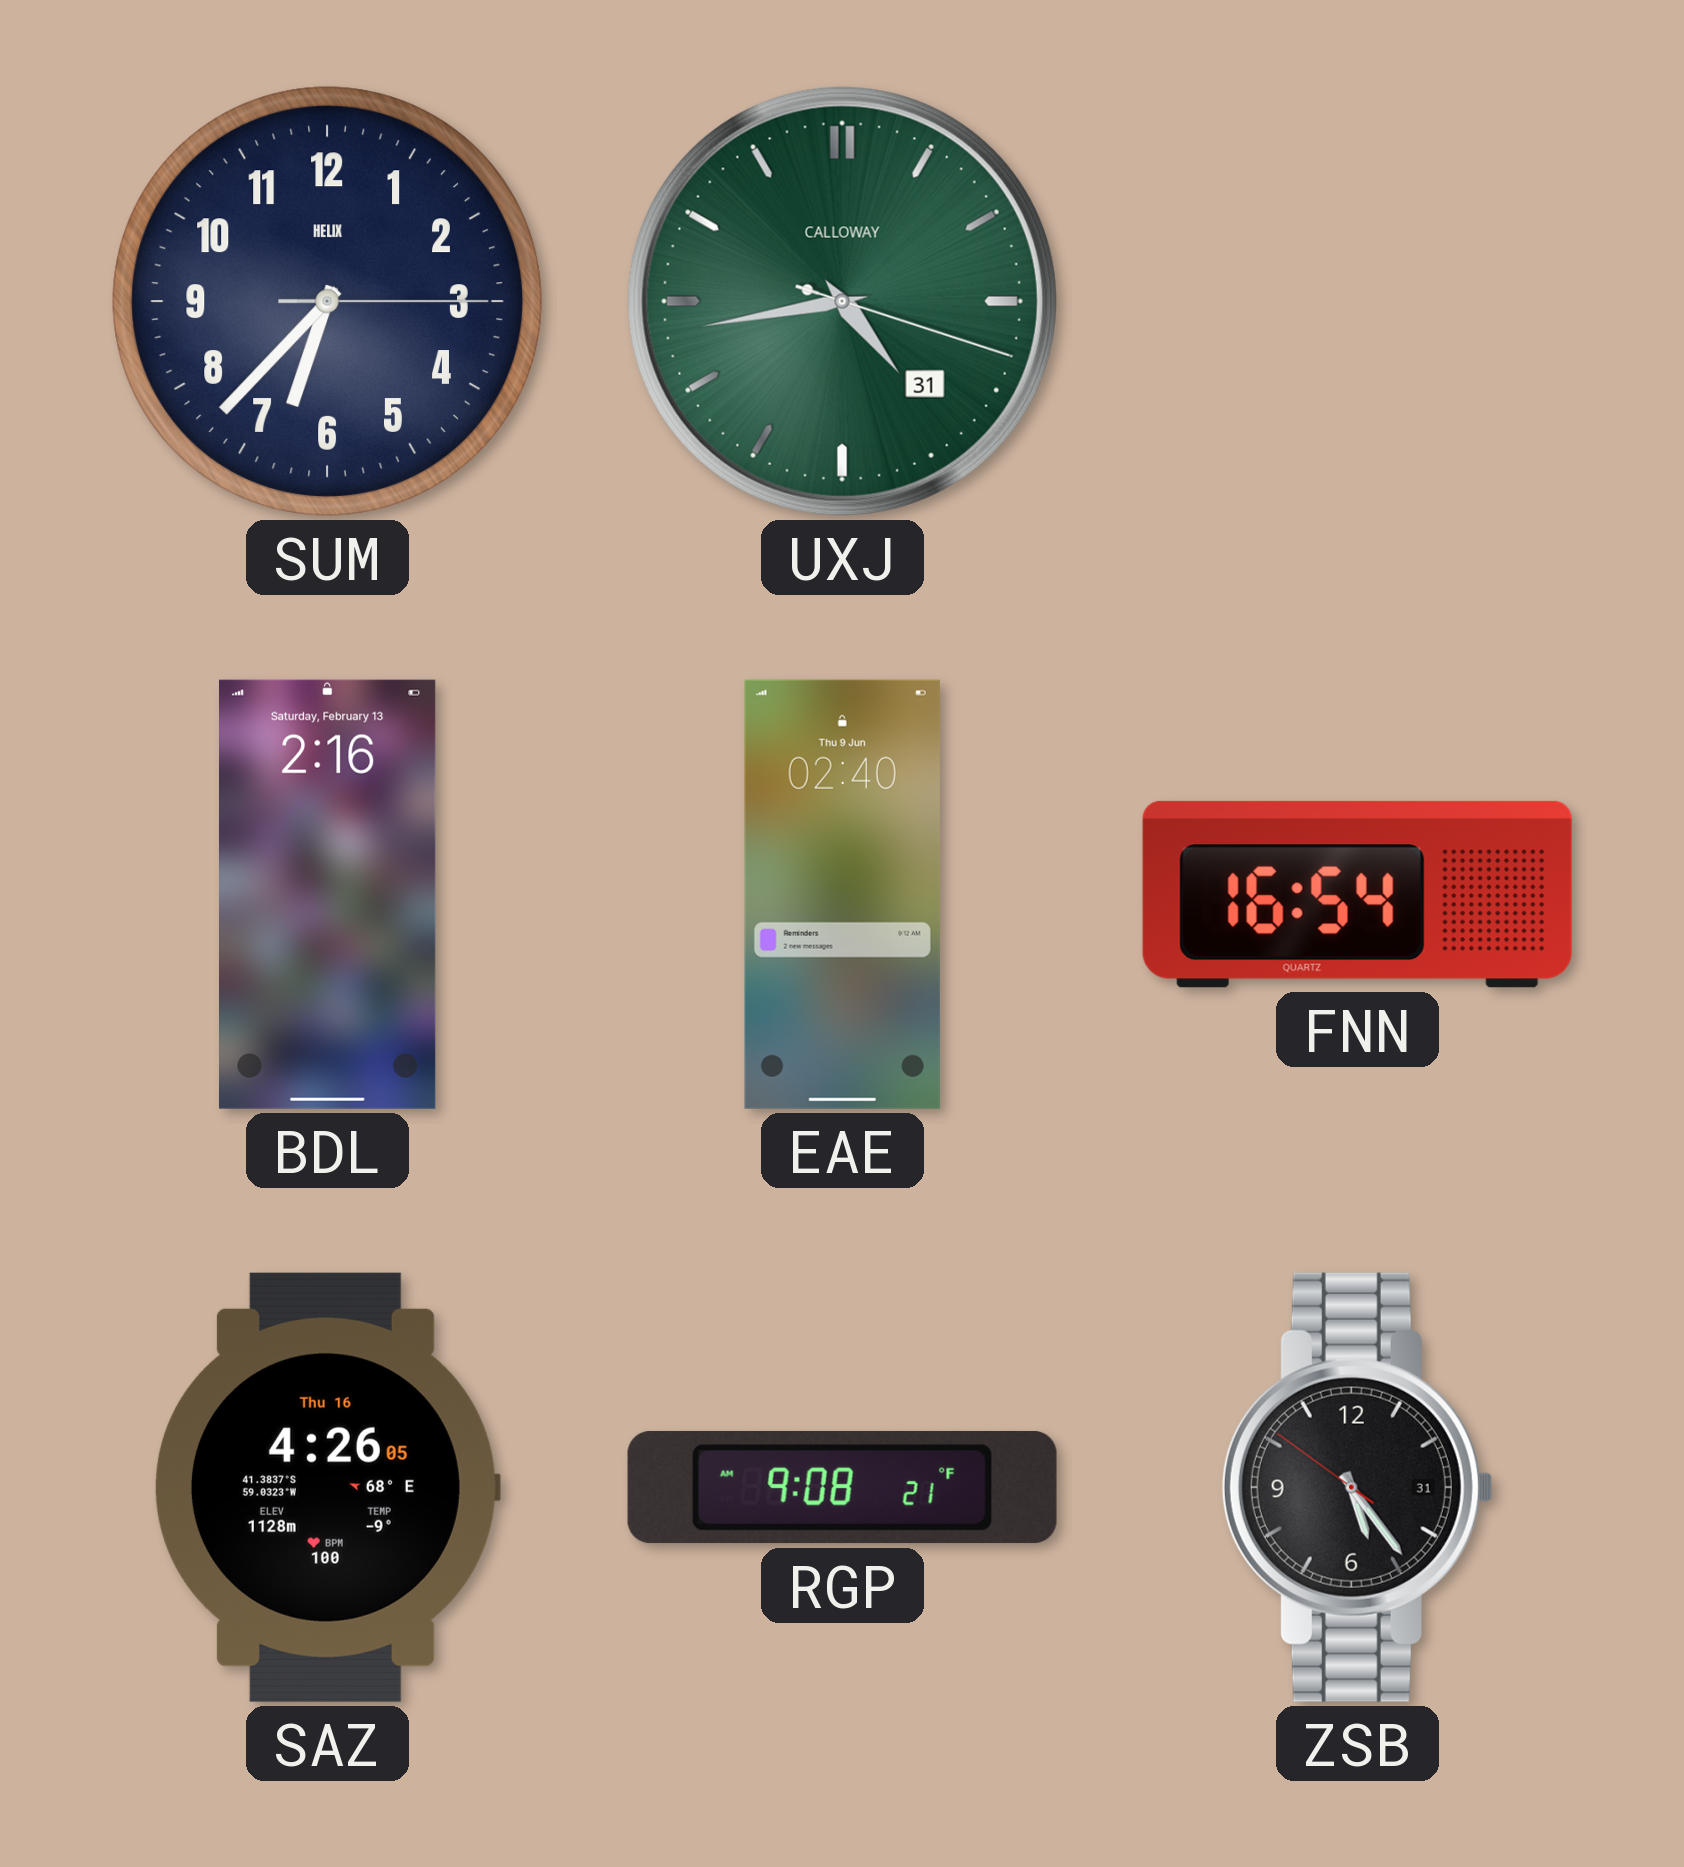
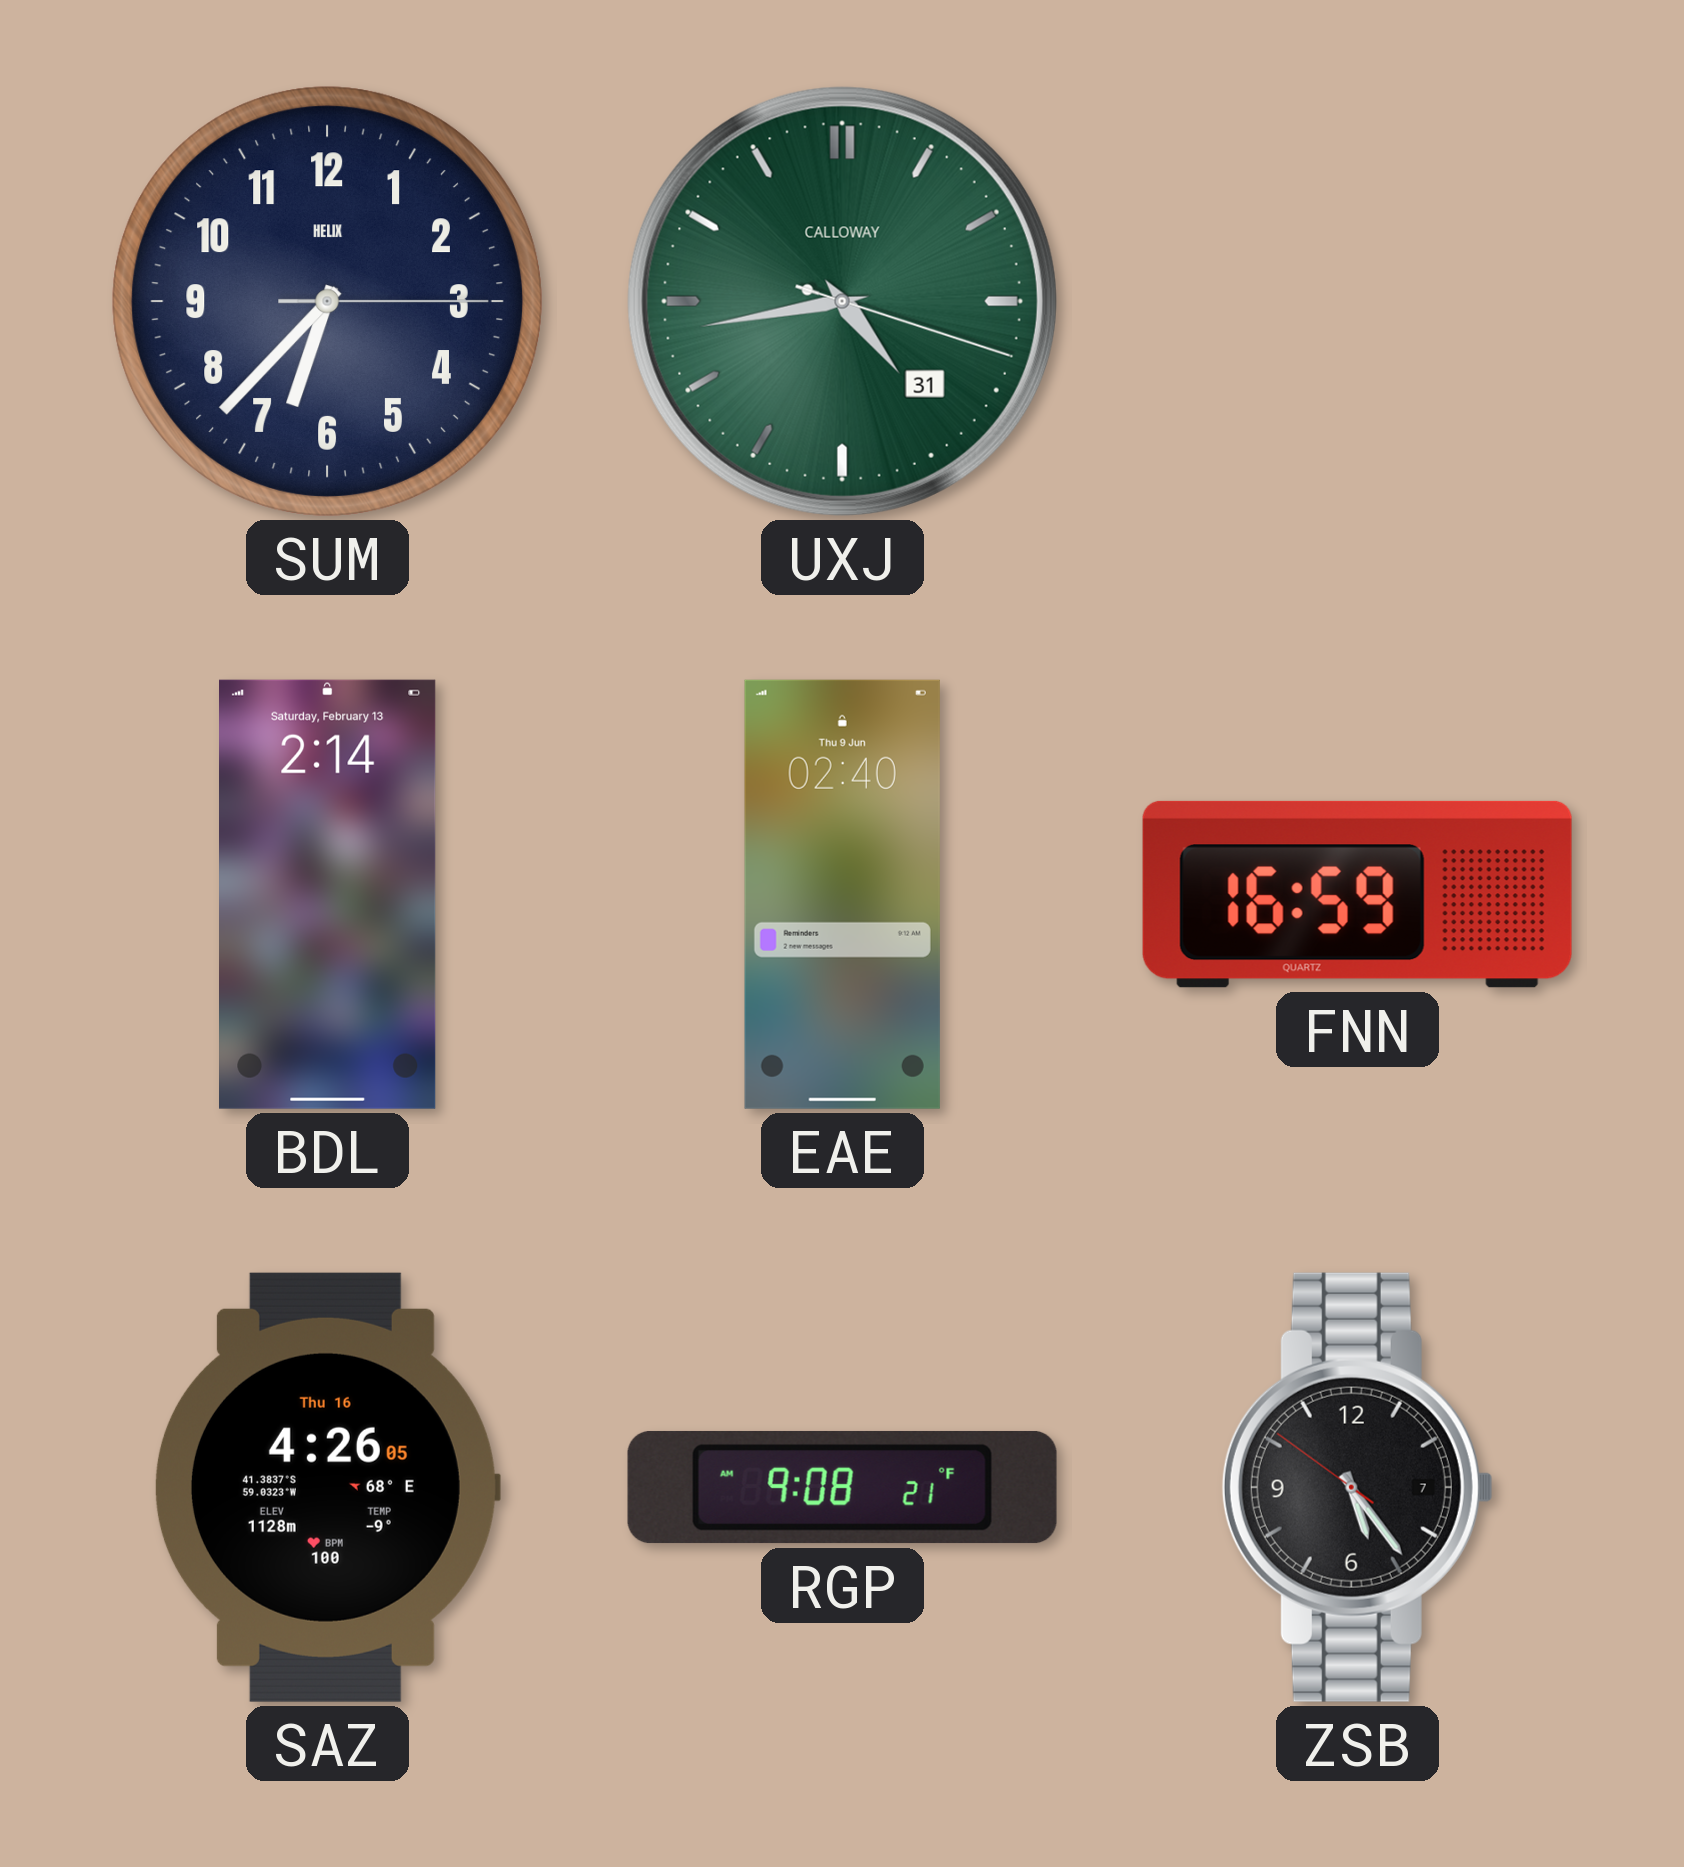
BDL: 2:16 -> 2:14
FNN: 16:54 -> 16:59
ZSB date: 31 -> 7
